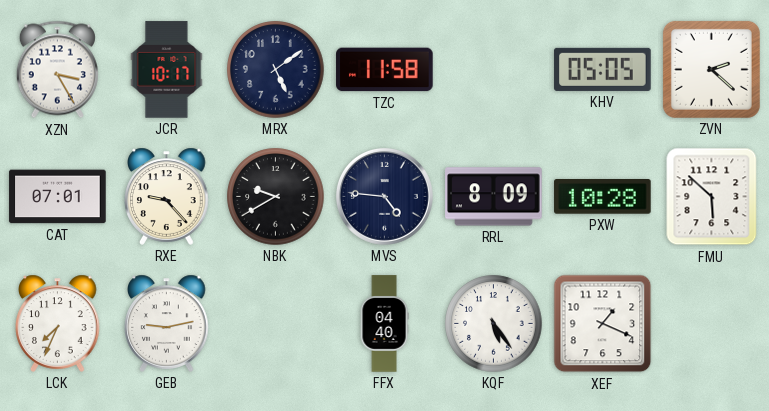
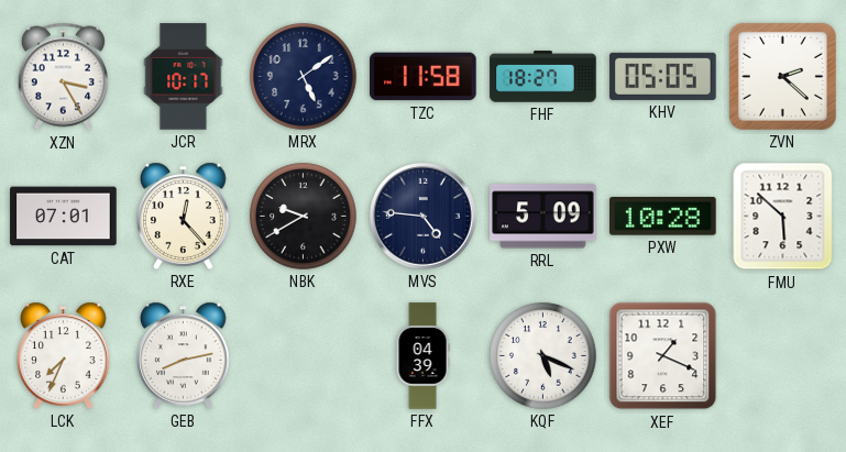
FHF: none -> 18:27
RXE: 9:23 -> 12:23
RRL: 8:09 -> 5:09
GEB: 9:13 -> 8:13
FFX: 04:40 -> 04:39
KQF: 5:24 -> 5:19
